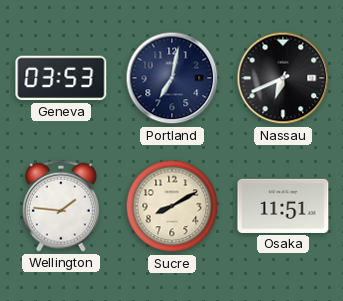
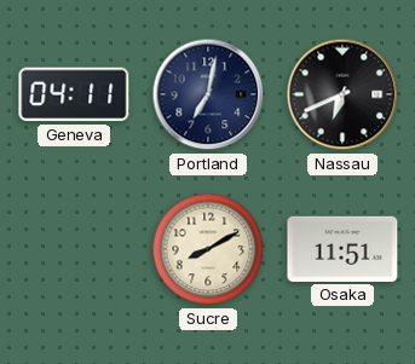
Geneva: 03:53 -> 04:11
Wellington: 1:46 -> none
